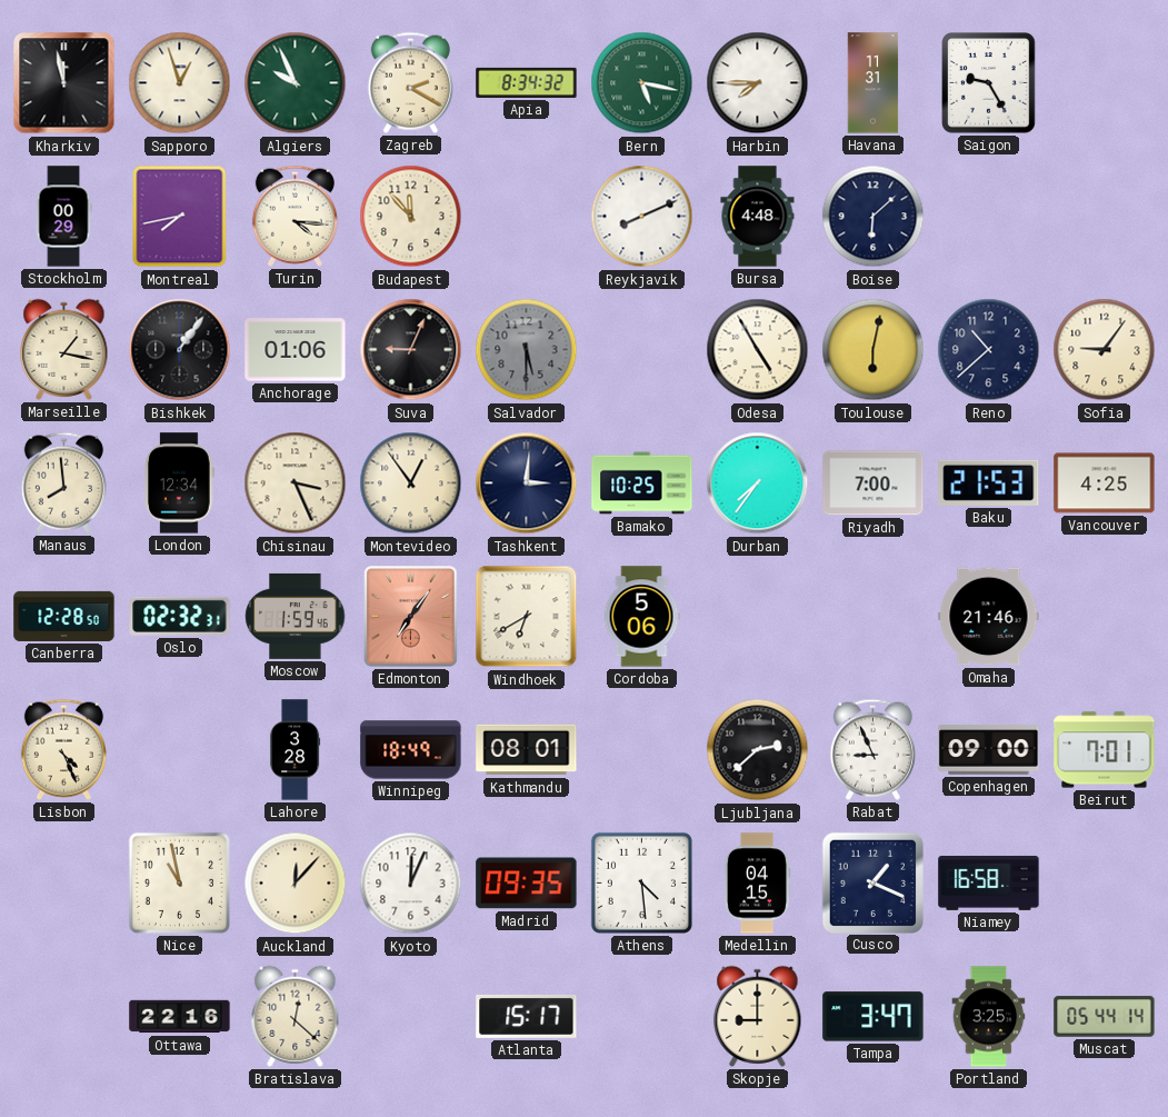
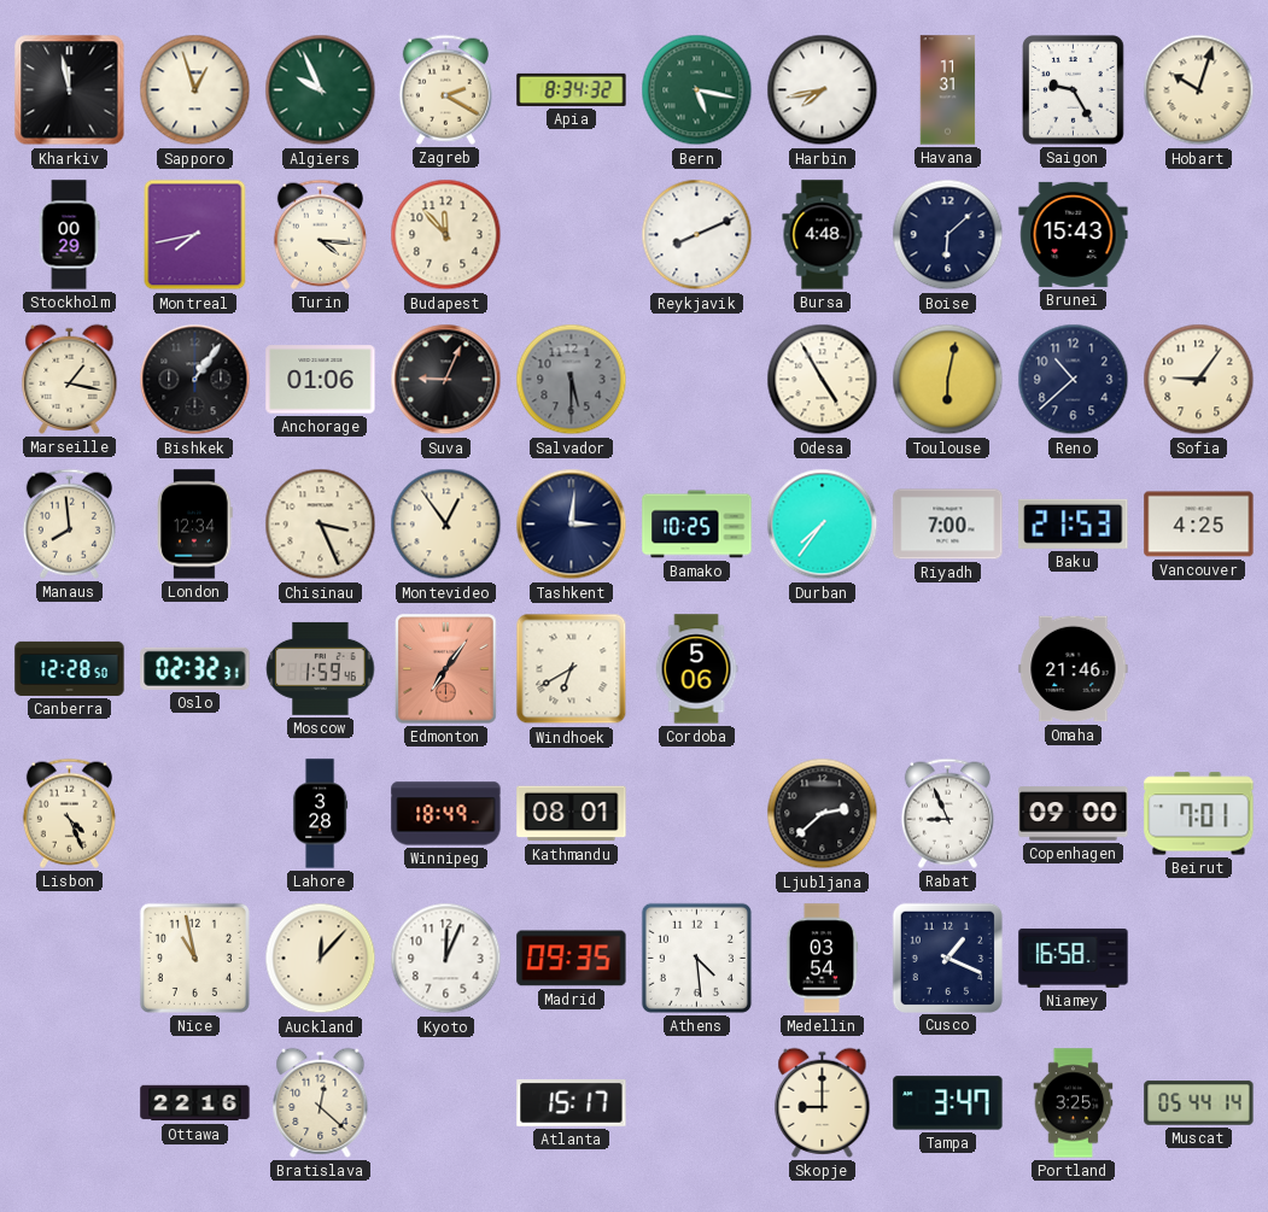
Harbin: 7:45 -> 7:43
Hobart: none -> 10:03
Brunei: none -> 15:43
Medellin: 04:15 -> 03:54
